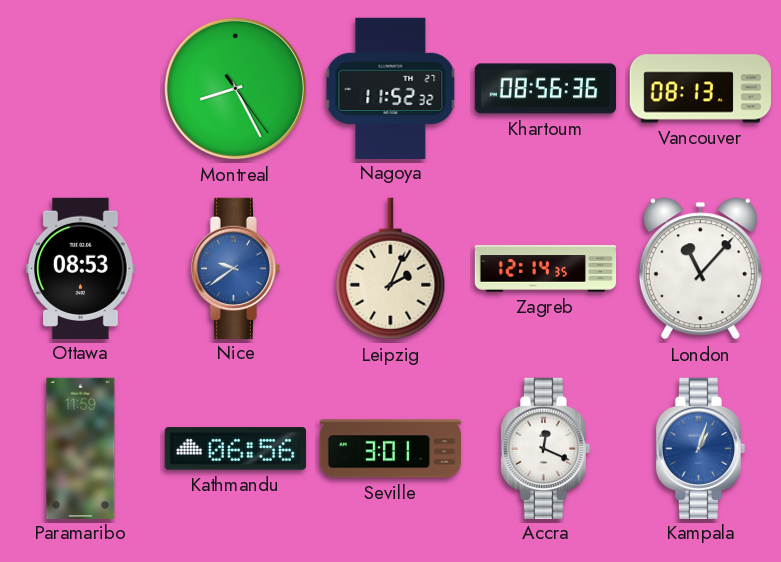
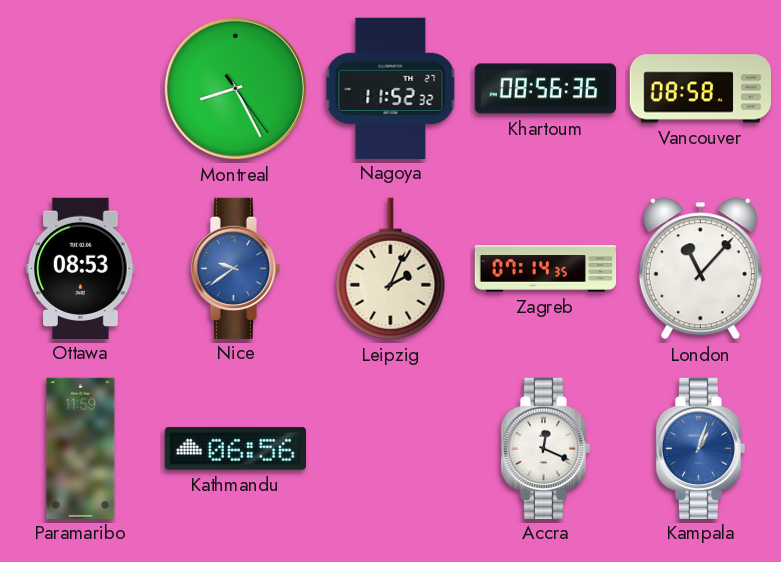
Vancouver: 08:13 -> 08:58
Zagreb: 12:14 -> 07:14
Seville: 3:01 -> none
